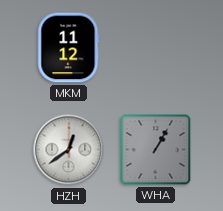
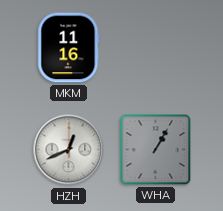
MKM: 11:12 -> 11:16
HZH: 12:39 -> 12:41
